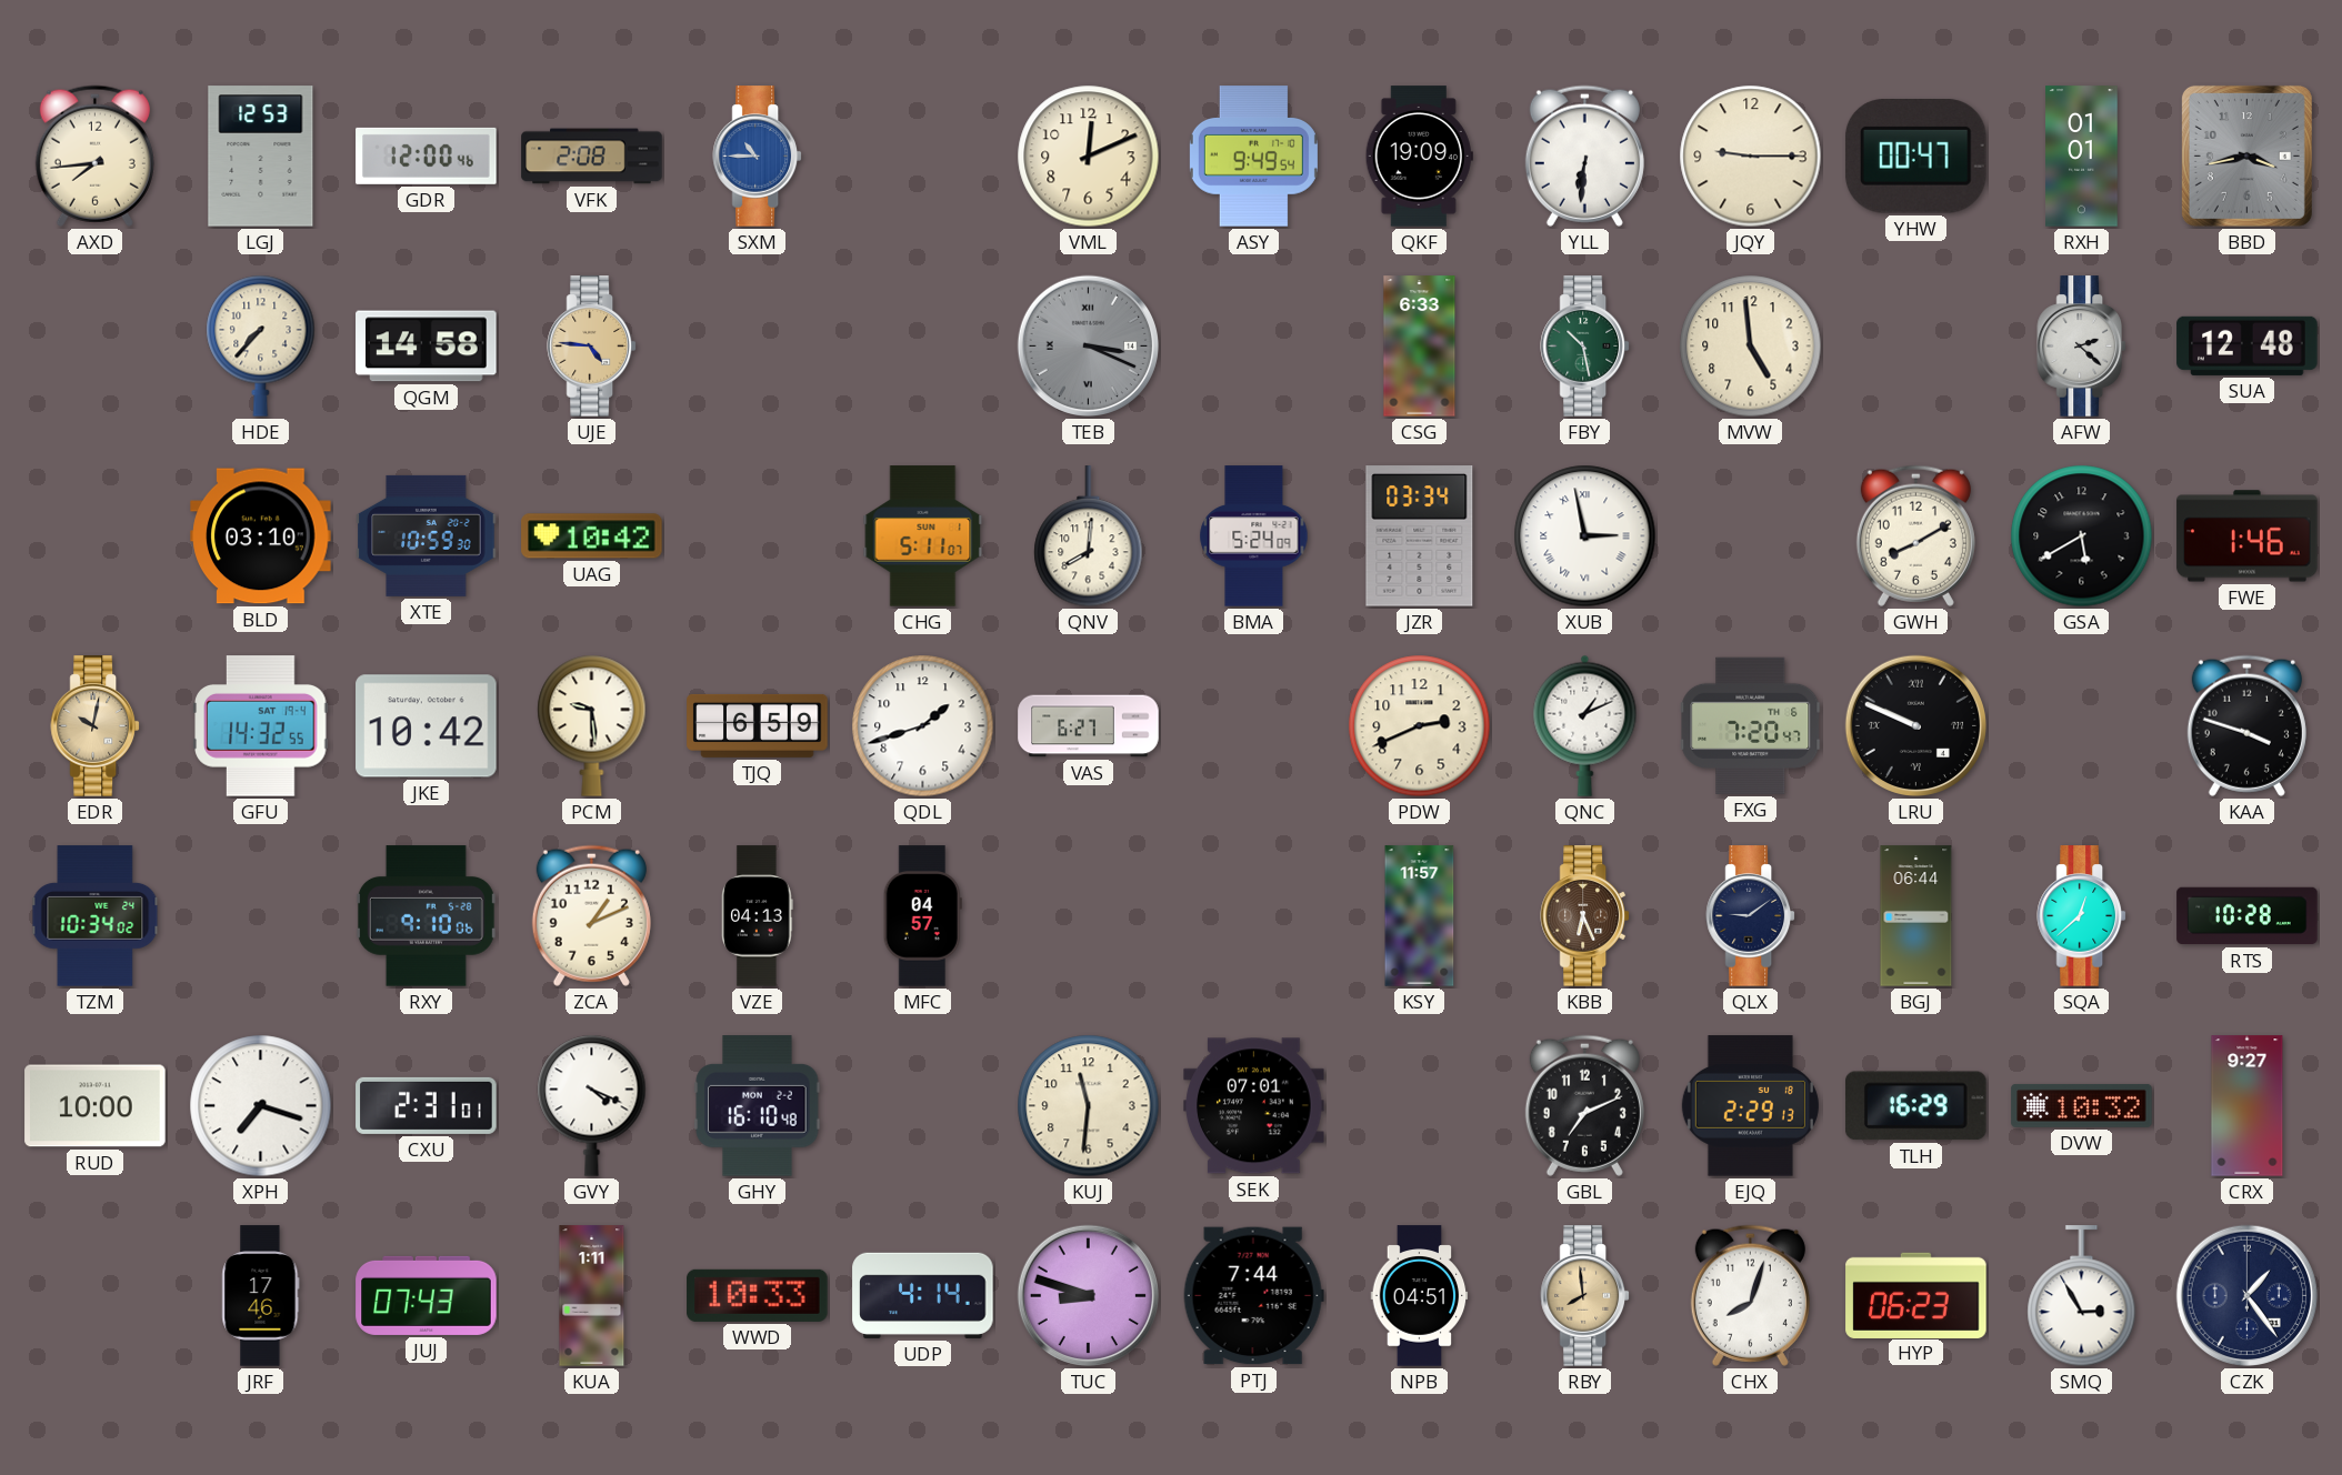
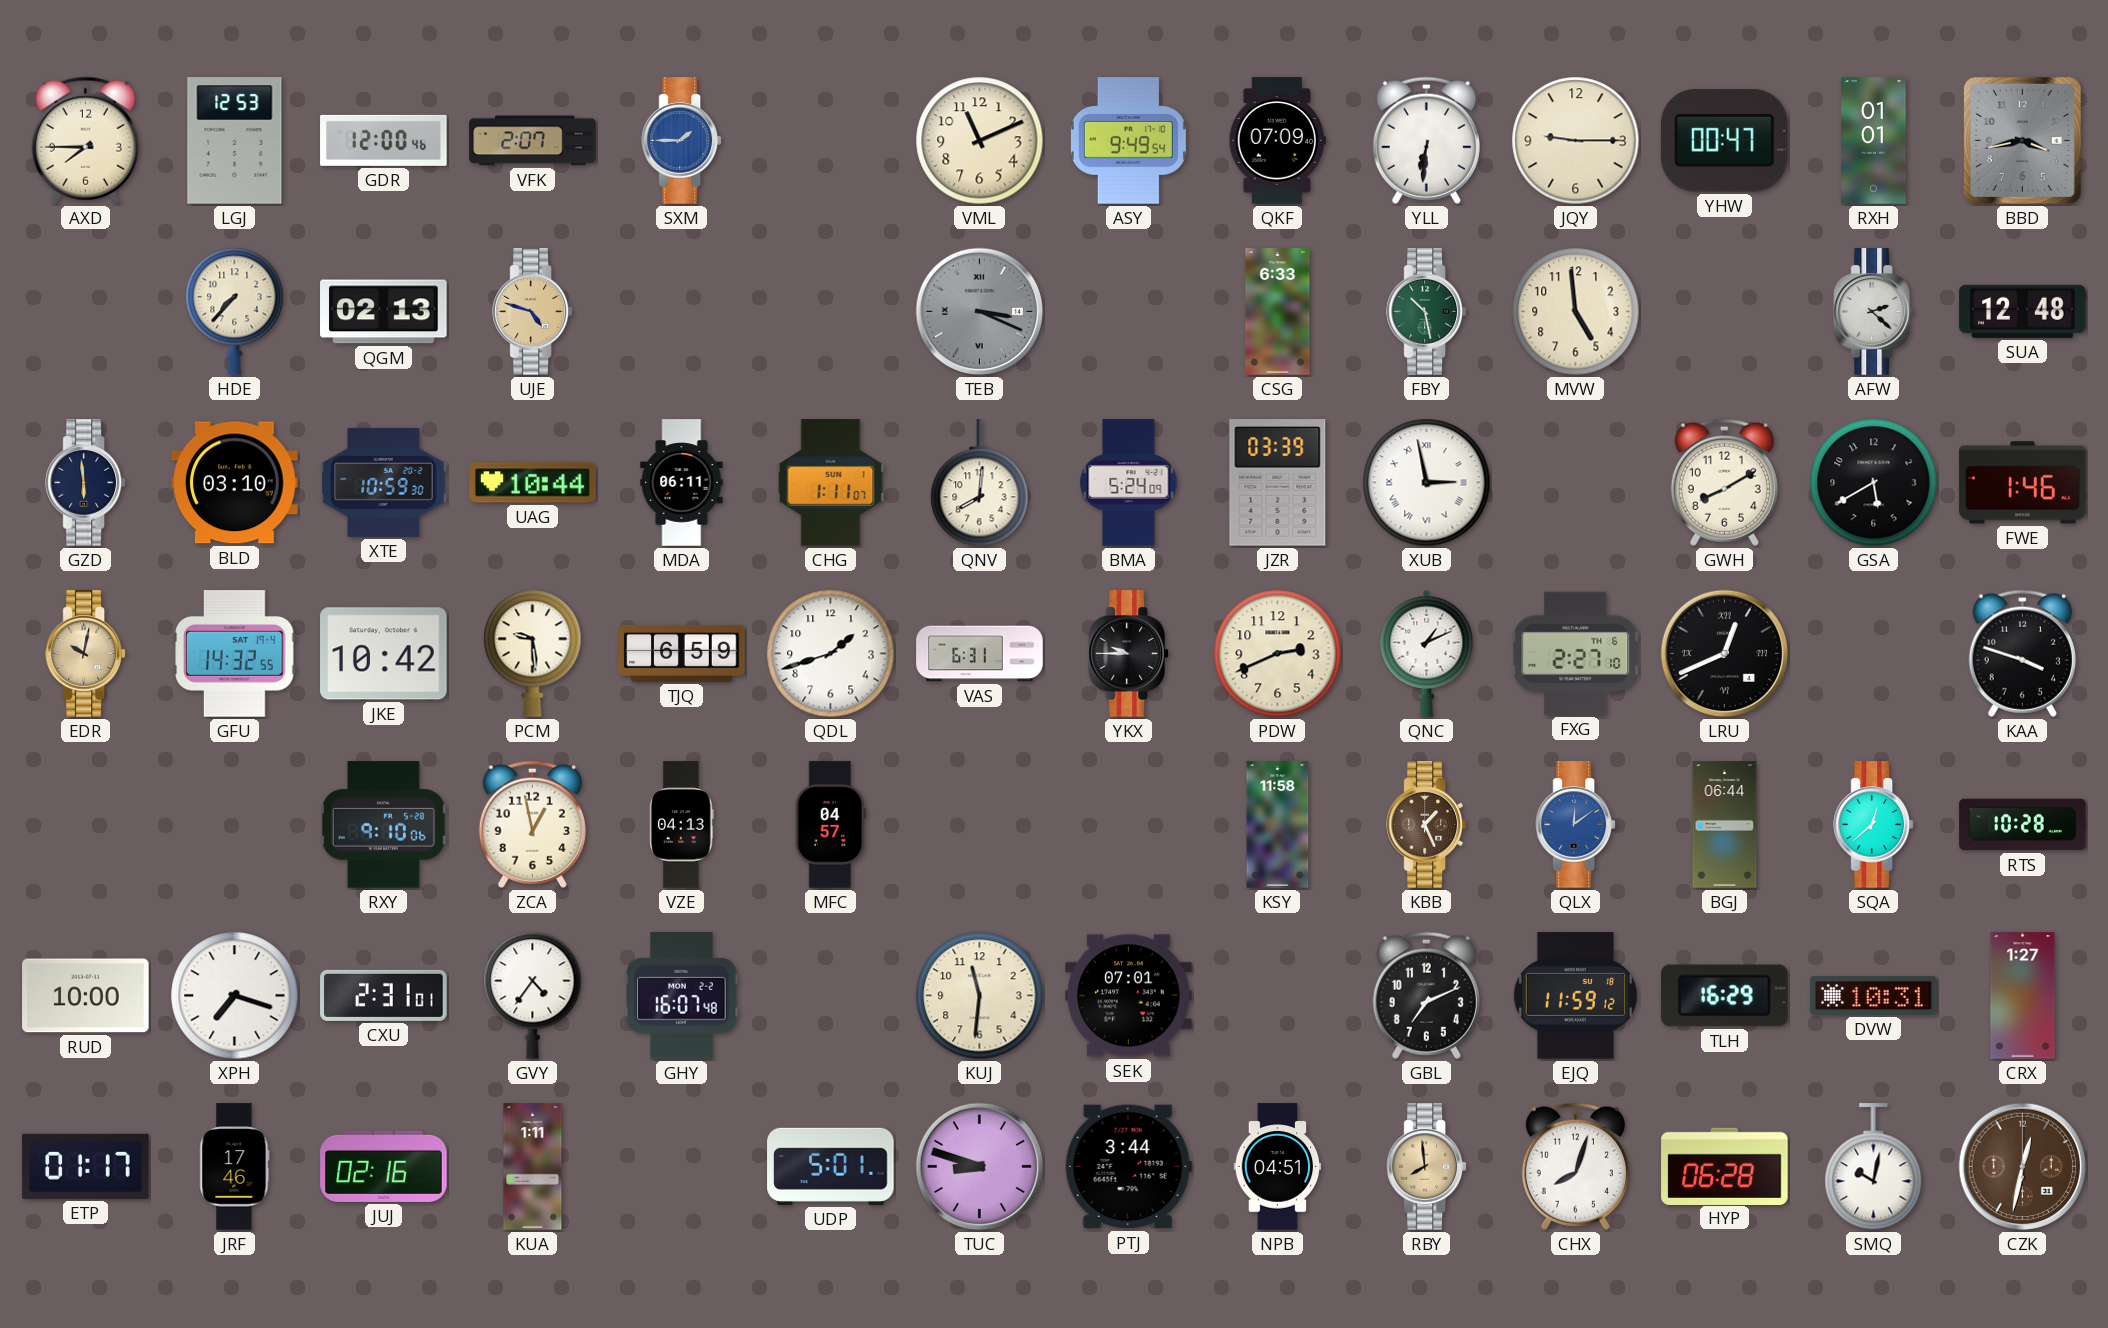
AXD: 7:44 -> 7:45
VFK: 2:08 -> 2:07
SXM: 10:45 -> 1:45
VML: 12:11 -> 11:11
QKF: 19:09 -> 07:09
QGM: 14:58 -> 02:13
UJE: 4:46 -> 4:48
GZD: none -> 5:59
UAG: 10:42 -> 10:44
MDA: none -> 06:11
CHG: 5:11 -> 1:11
JZR: 03:34 -> 03:39
VAS: 6:27 -> 6:31
YKX: none -> 9:45
FXG: 7:20 -> 2:27
LRU: 9:49 -> 12:41
TZM: 10:34 -> none
ZCA: 1:11 -> 12:58
KSY: 11:57 -> 11:58
KBB: 6:26 -> 1:26
QLX: 9:09 -> 12:09
QLX dial: navy -> blue
GVY: 4:19 -> 4:36
GHY: 16:10 -> 16:07
EJQ: 2:29 -> 11:59
DVW: 10:32 -> 10:31
CRX: 9:27 -> 1:27
ETP: none -> 01:17
JUJ: 07:43 -> 02:16
WWD: 10:33 -> none
UDP: 4:14 -> 5:01
PTJ: 7:44 -> 3:44
HYP: 06:23 -> 06:28
SMQ: 2:55 -> 10:02
CZK: 1:24 -> 12:32
CZK dial: navy -> brown
